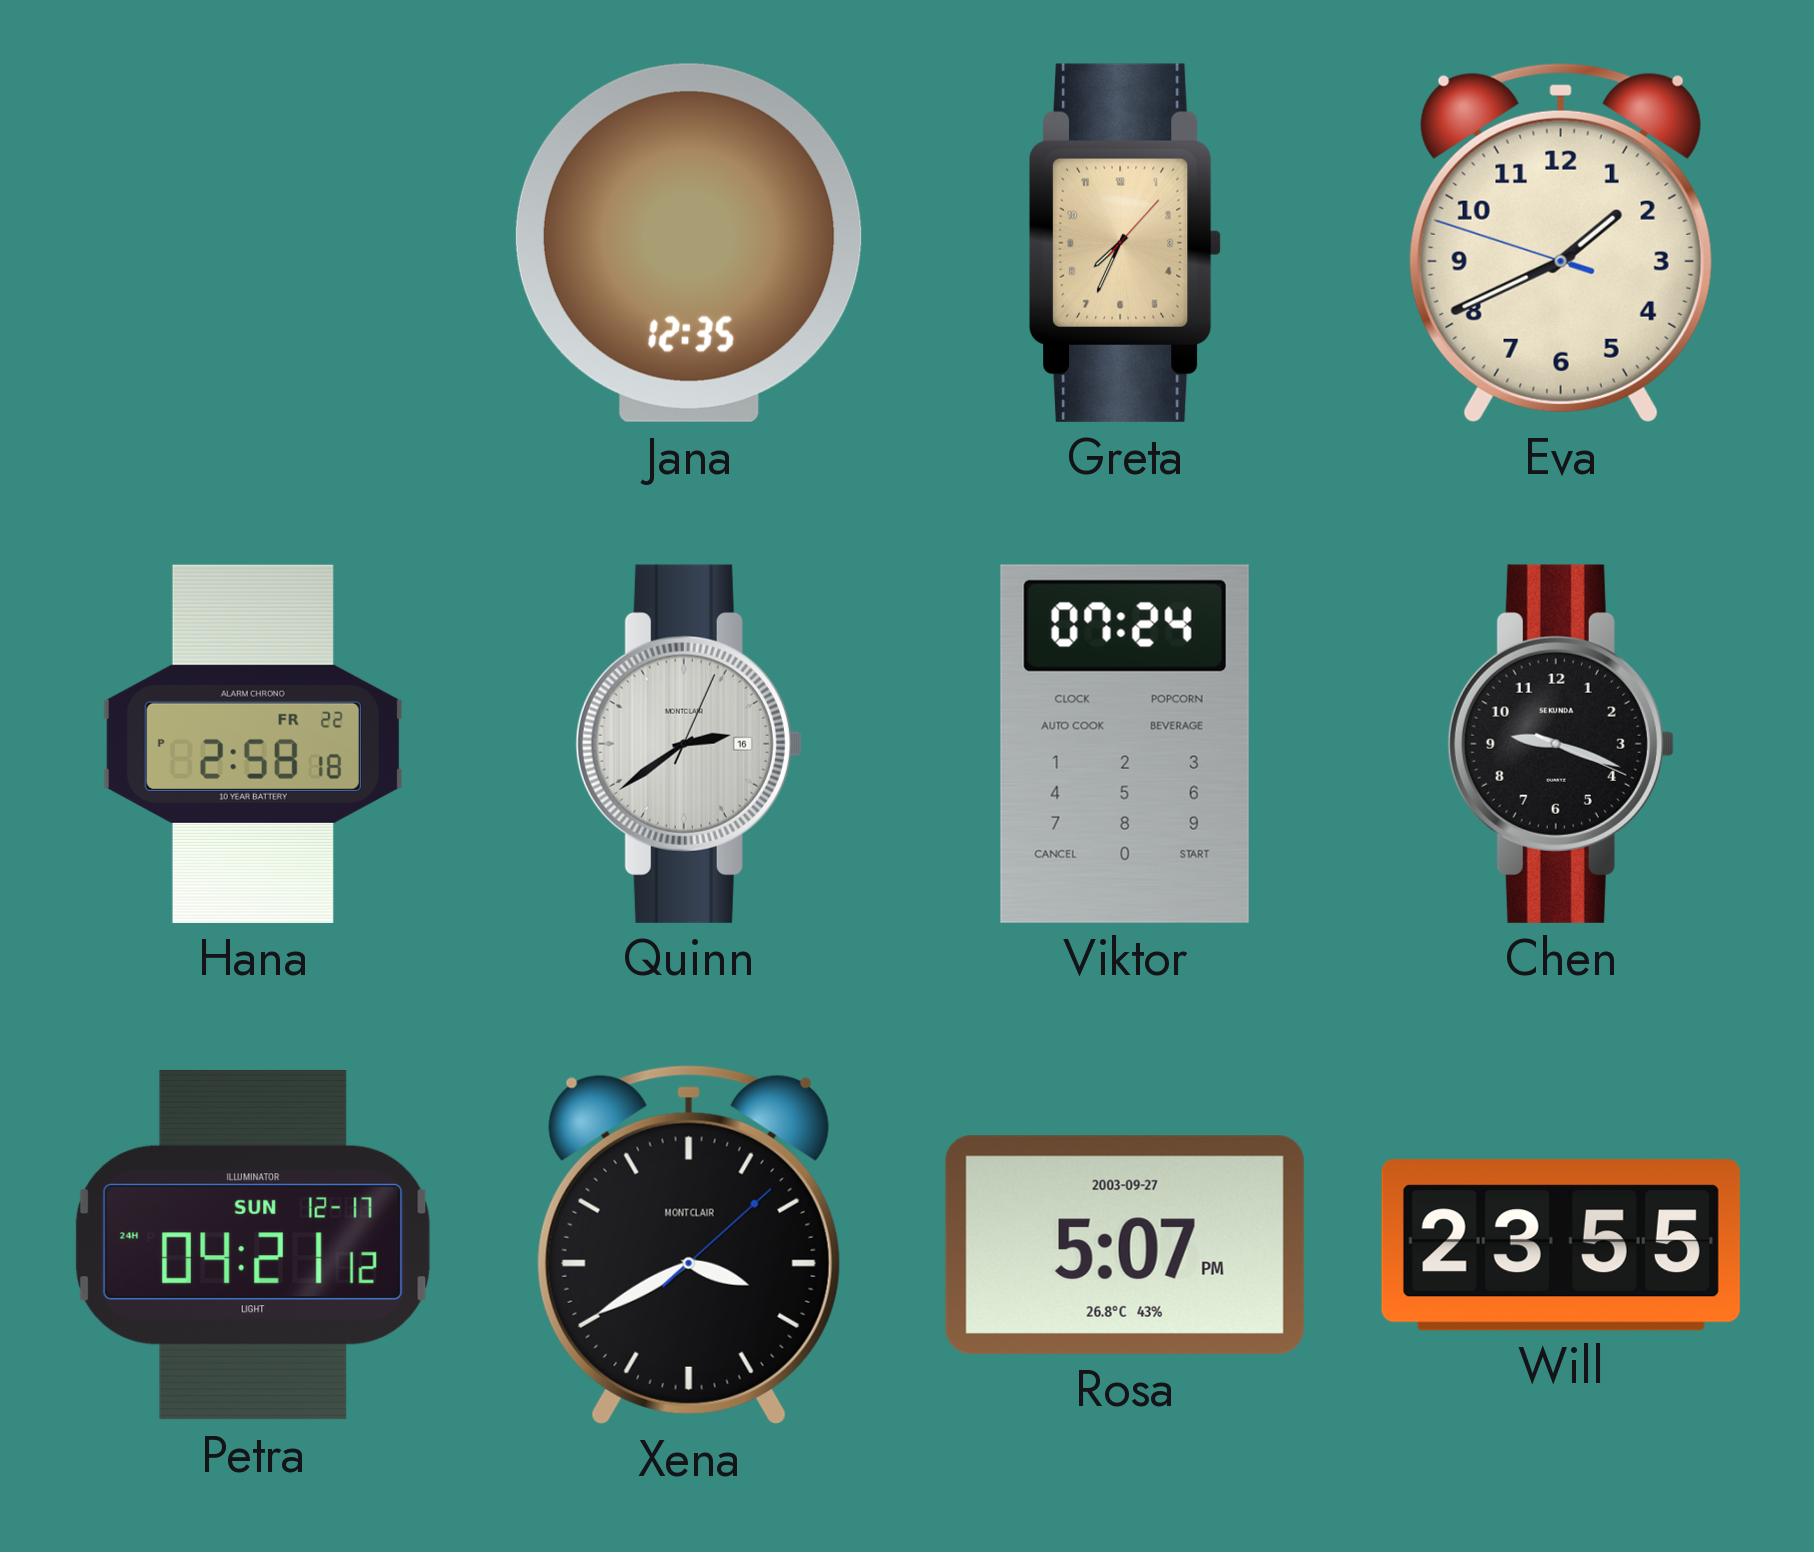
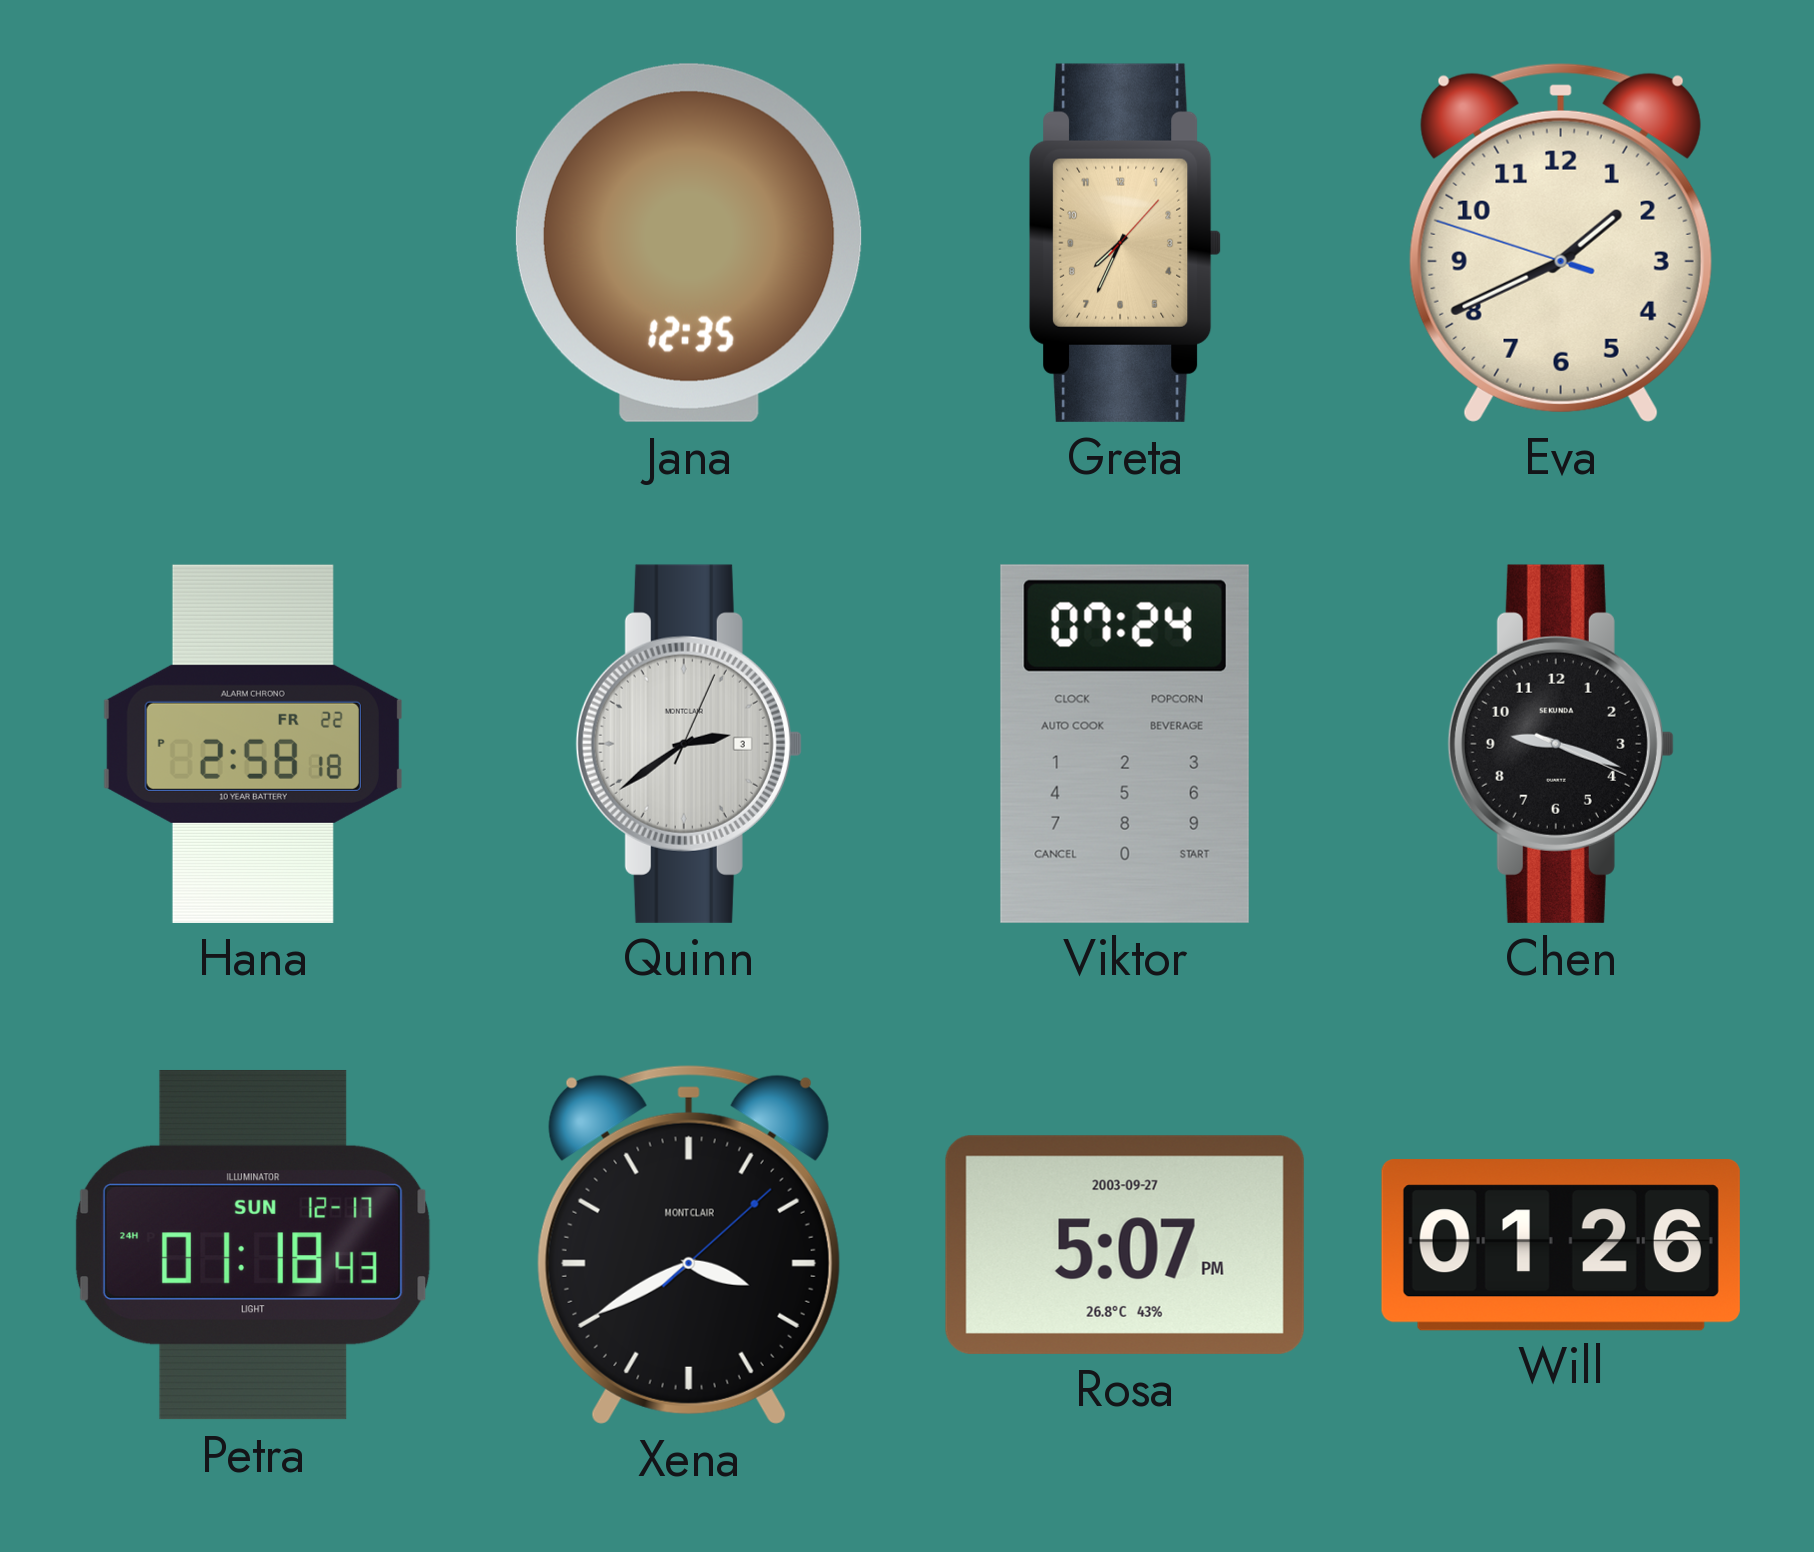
Quinn date: 16 -> 3
Petra: 04:21 -> 01:18
Will: 23:55 -> 01:26
